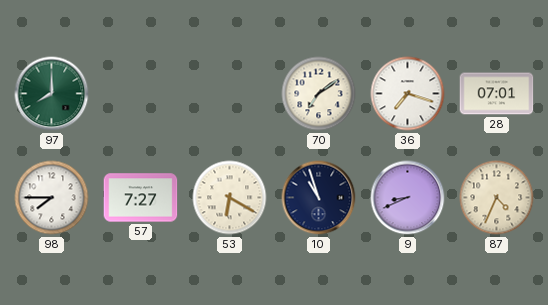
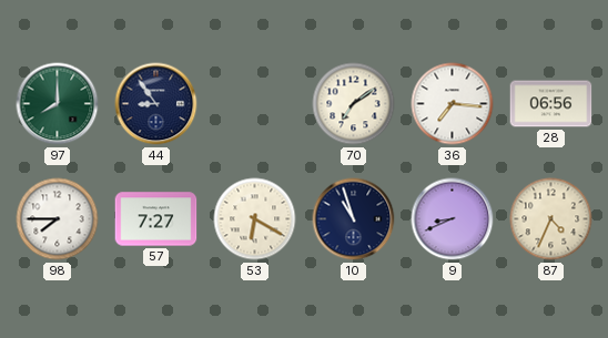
44: none -> 8:54
36: 7:18 -> 7:16
28: 07:01 -> 06:56
